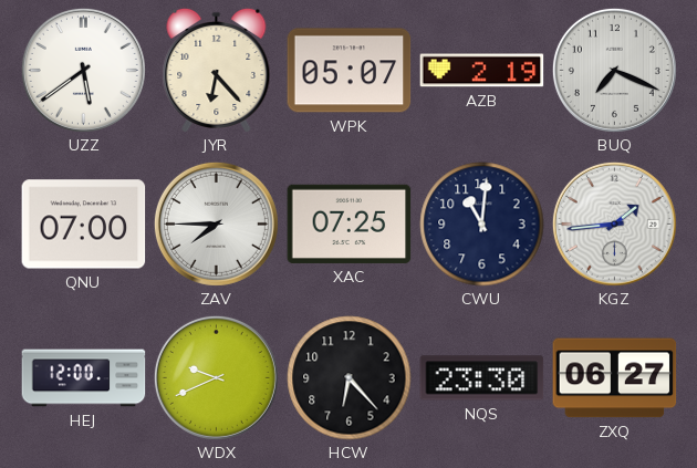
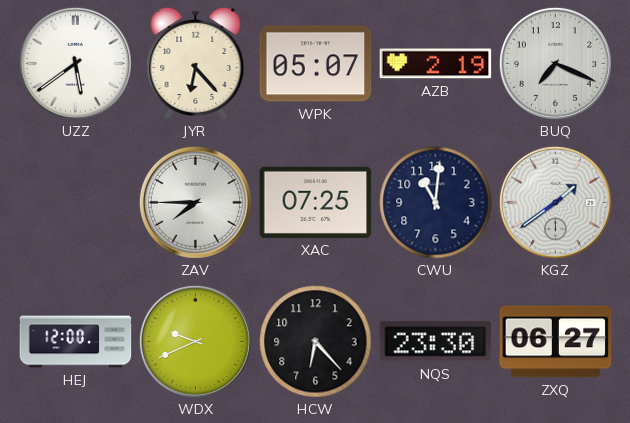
QNU: 07:00 -> none
KGZ: 1:44 -> 1:39
